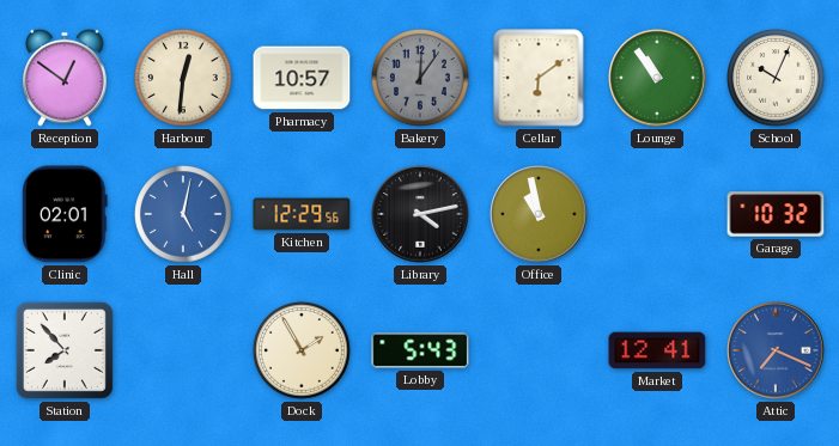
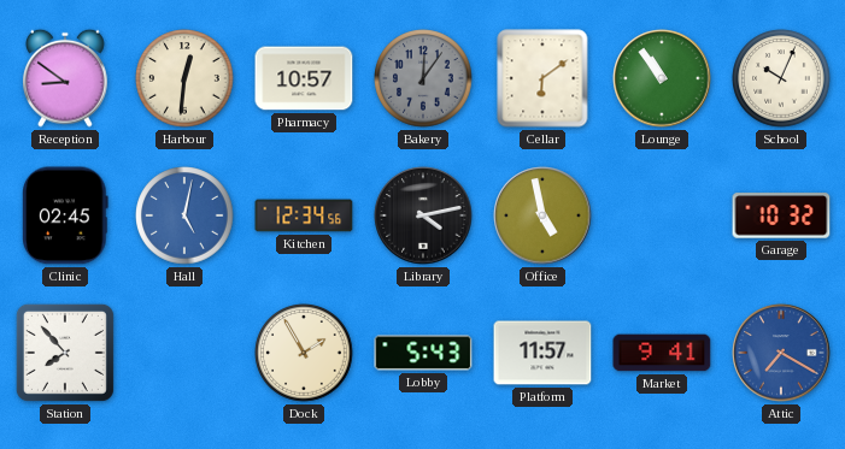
Reception: 12:51 -> 8:51
Clinic: 02:01 -> 02:45
Kitchen: 12:29 -> 12:34
Office: 10:58 -> 4:58
Platform: none -> 11:57
Market: 12:41 -> 9:41
Attic: 7:19 -> 7:20
